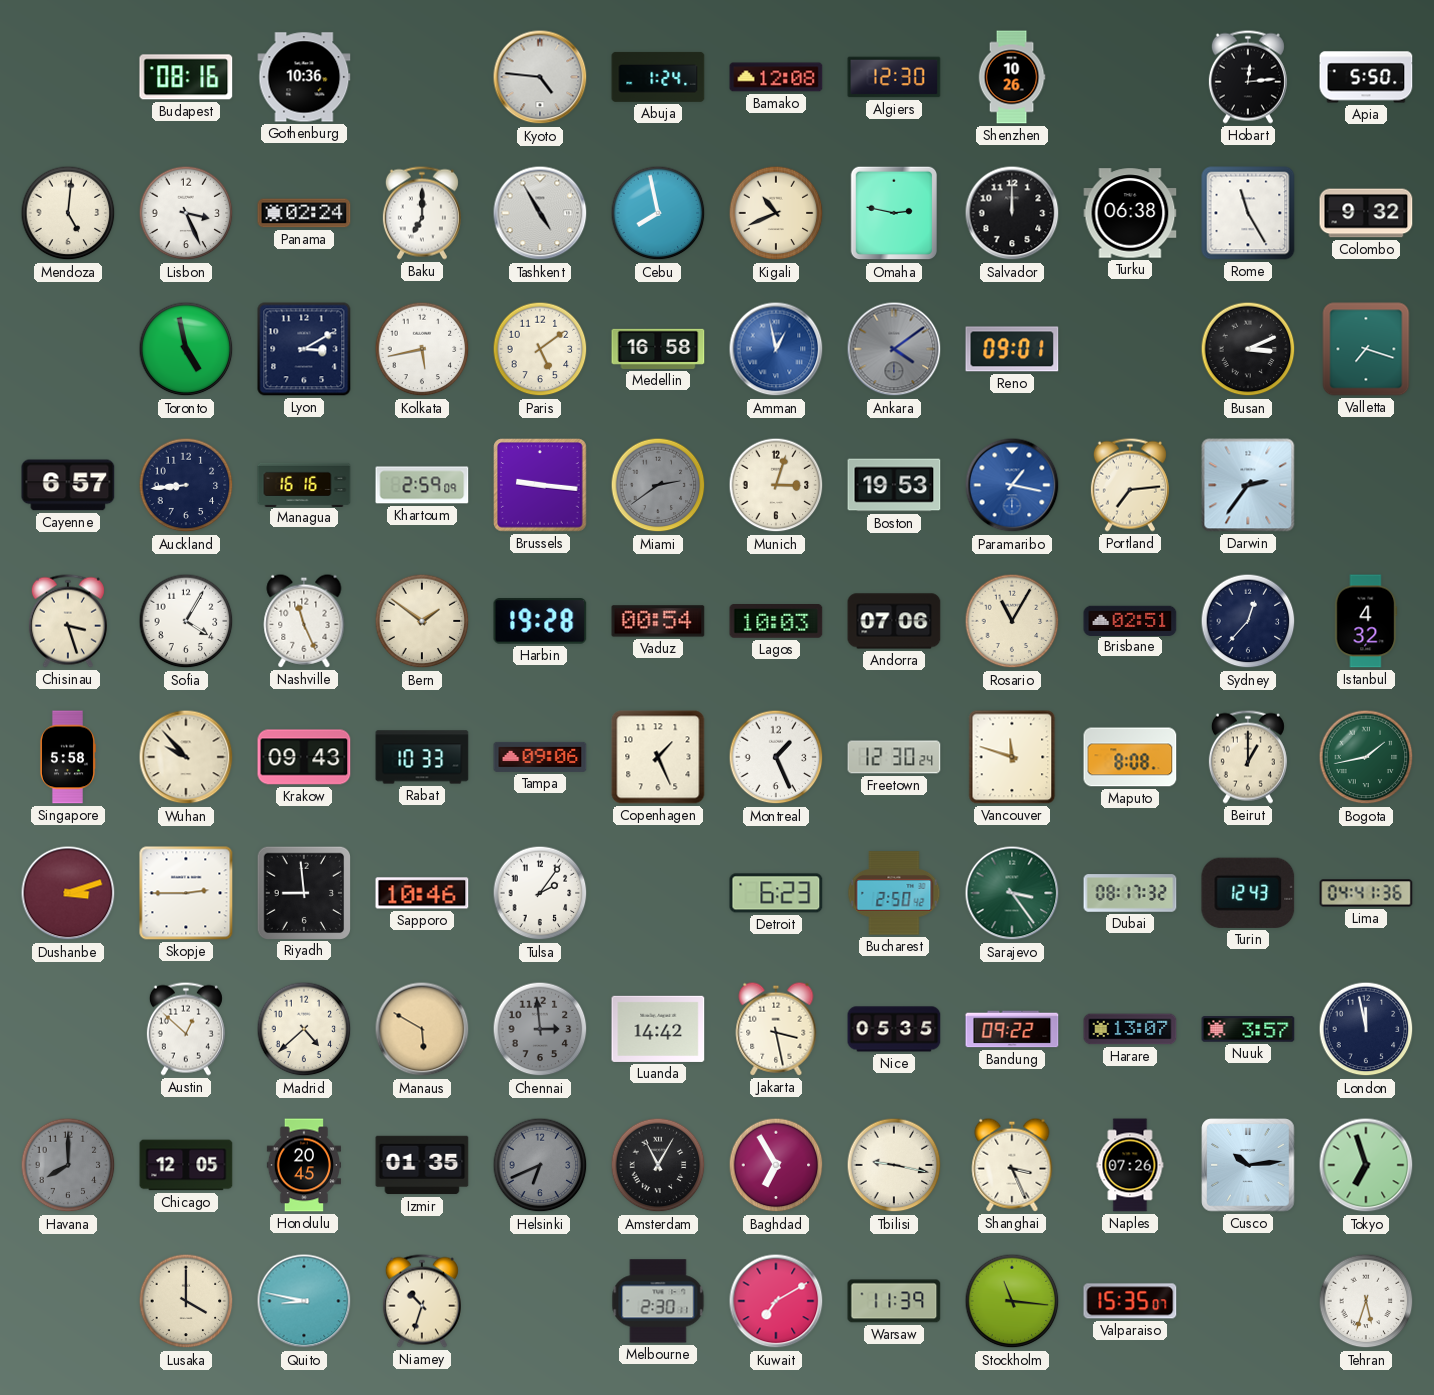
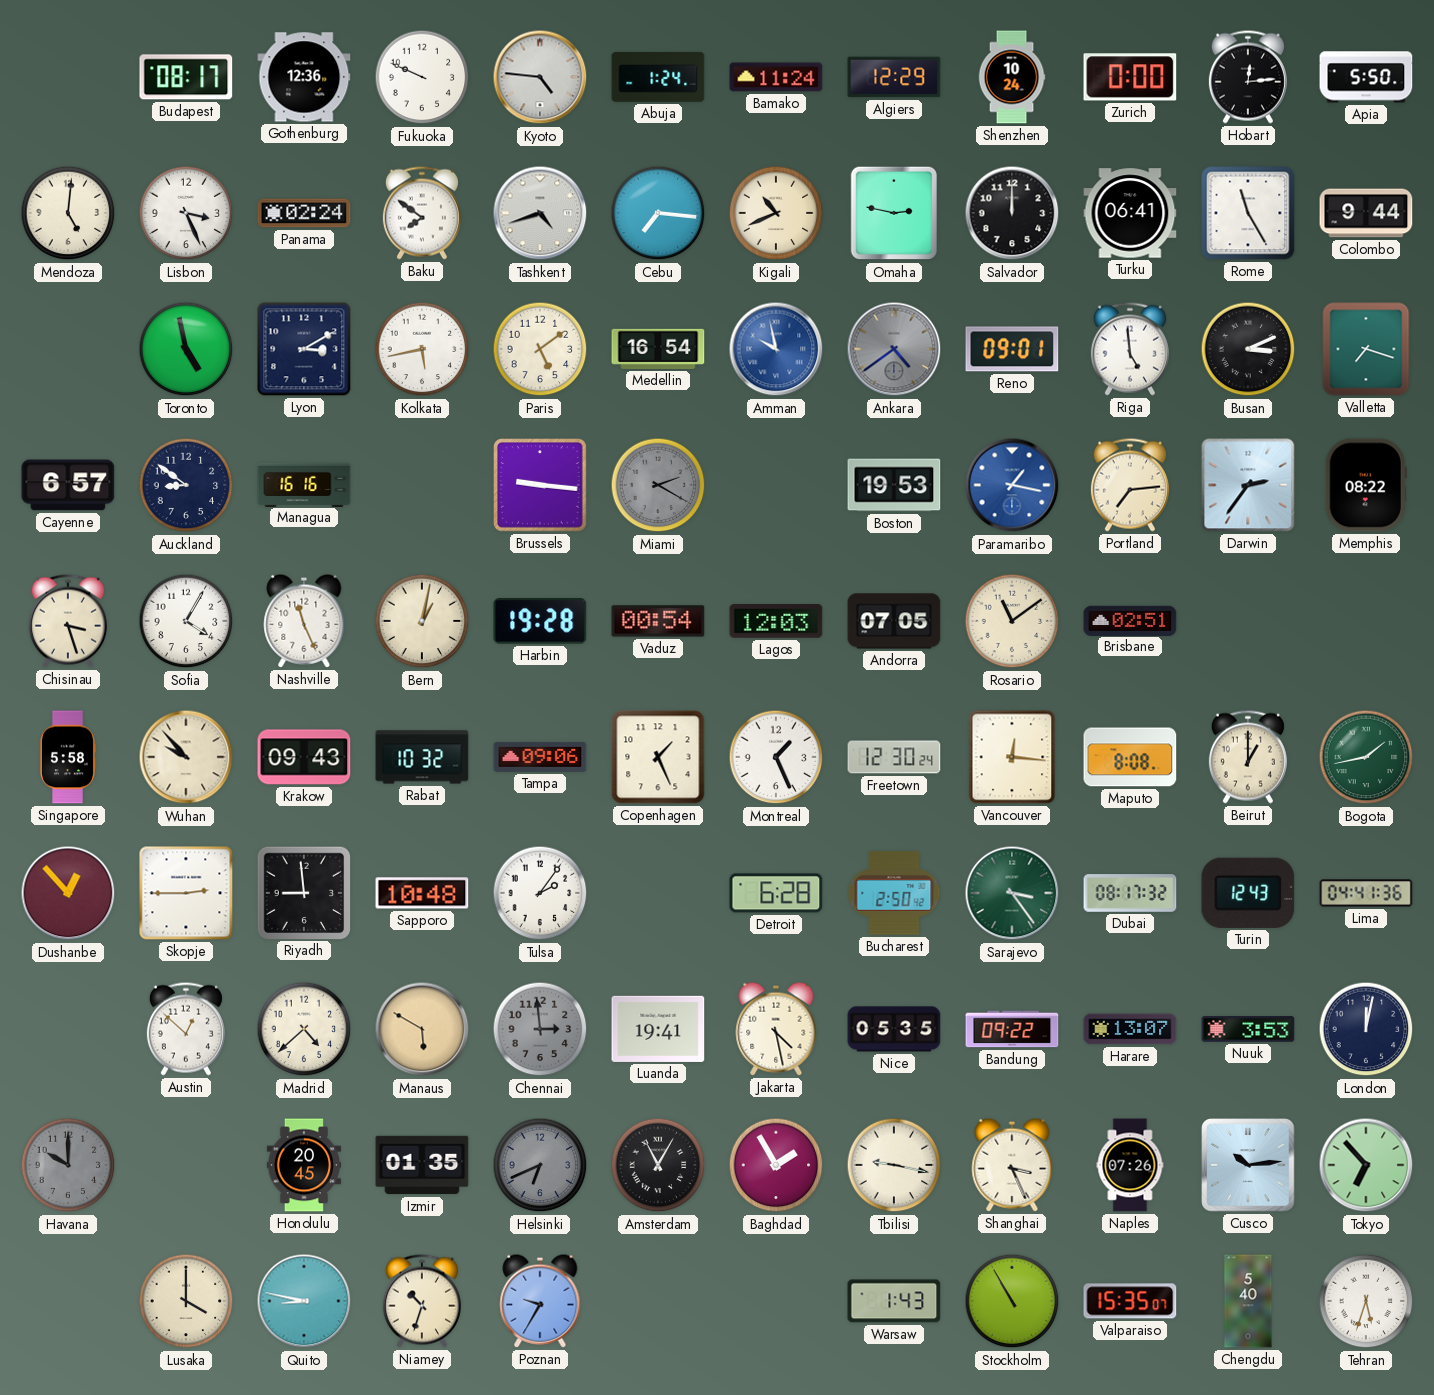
Budapest: 08:16 -> 08:17
Gothenburg: 10:36 -> 12:36
Fukuoka: none -> 9:49
Bamako: 12:08 -> 11:24
Algiers: 12:30 -> 12:29
Shenzhen: 10:26 -> 10:24
Zurich: none -> 0:00
Baku: 7:00 -> 7:51
Tashkent: 4:55 -> 4:42
Cebu: 7:58 -> 7:16
Turku: 06:38 -> 06:41
Colombo: 9:32 -> 9:44
Medellin: 16:58 -> 16:54
Amman: 12:58 -> 9:58
Ankara: 4:09 -> 4:39
Riga: none -> 4:59
Auckland: 8:44 -> 8:51
Khartoum: 2:59 -> none
Miami: 2:39 -> 2:20
Munich: 3:03 -> none
Memphis: none -> 08:22
Bern: 1:51 -> 1:02
Lagos: 10:03 -> 12:03
Andorra: 07:06 -> 07:05
Rosario: 11:05 -> 11:09
Sydney: 12:37 -> none
Istanbul: 4:32 -> none
Rabat: 10:33 -> 10:32
Vancouver: 11:48 -> 12:16
Dushanbe: 3:12 -> 12:53
Sapporo: 10:46 -> 10:48
Detroit: 6:23 -> 6:28
Luanda: 14:42 -> 19:41
Jakarta: 3:28 -> 4:28
Nuuk: 3:57 -> 3:53
London: 11:58 -> 12:02
Havana: 8:00 -> 10:00
Chicago: 12:05 -> none
Baghdad: 6:55 -> 1:55
Tokyo: 6:57 -> 6:53
Poznan: none -> 9:35
Melbourne: 2:30 -> none
Kuwait: 7:10 -> none
Warsaw: 11:39 -> 1:43
Stockholm: 11:16 -> 10:55
Chengdu: none -> 5:40
